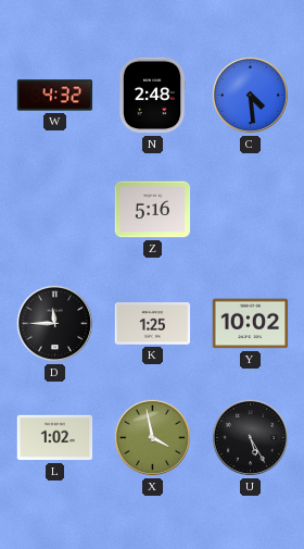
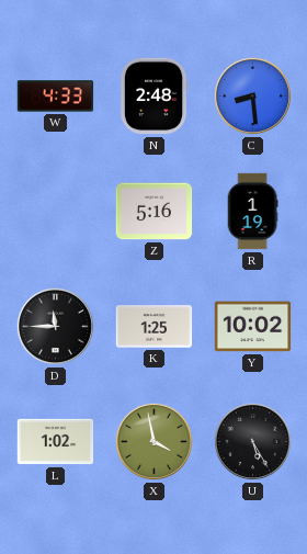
W: 4:32 -> 4:33
C: 4:29 -> 8:29
R: none -> 1:19
